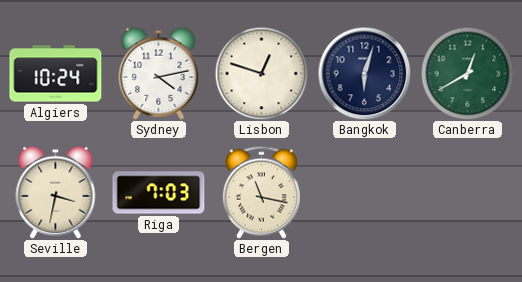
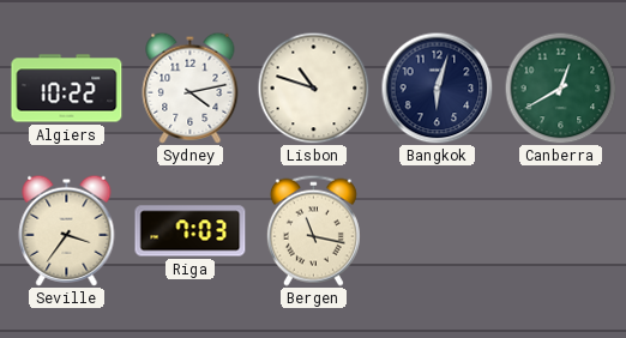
Algiers: 10:24 -> 10:22
Lisbon: 12:48 -> 10:48
Seville: 3:32 -> 3:36
